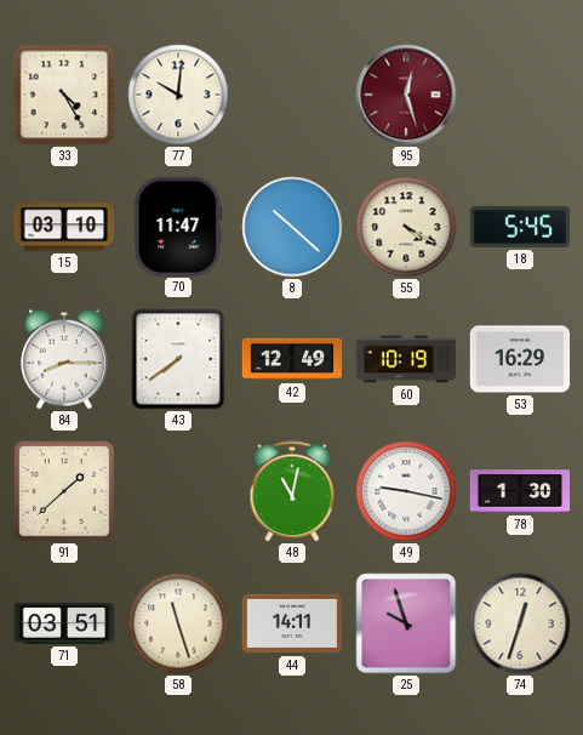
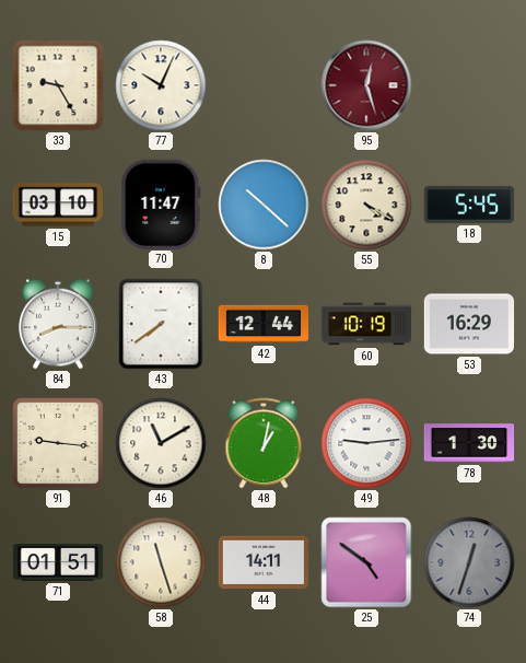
33: 4:25 -> 9:25
77: 10:01 -> 10:04
42: 12:49 -> 12:44
91: 1:38 -> 9:16
46: none -> 11:10
48: 11:02 -> 1:02
49: 9:17 -> 9:14
71: 03:51 -> 01:51
25: 9:57 -> 4:51
74 dial: cream -> grey
